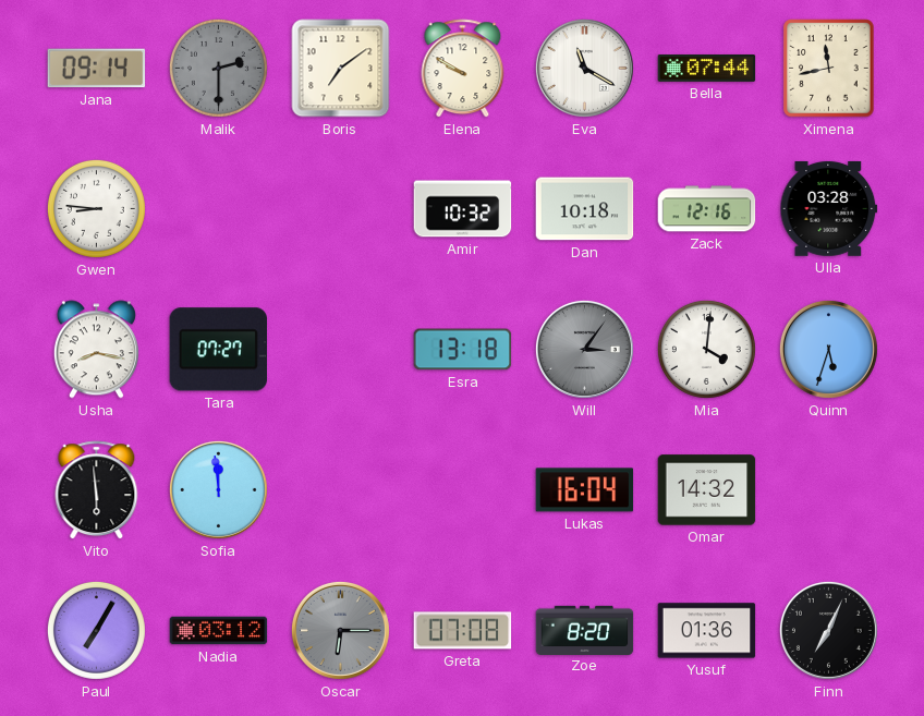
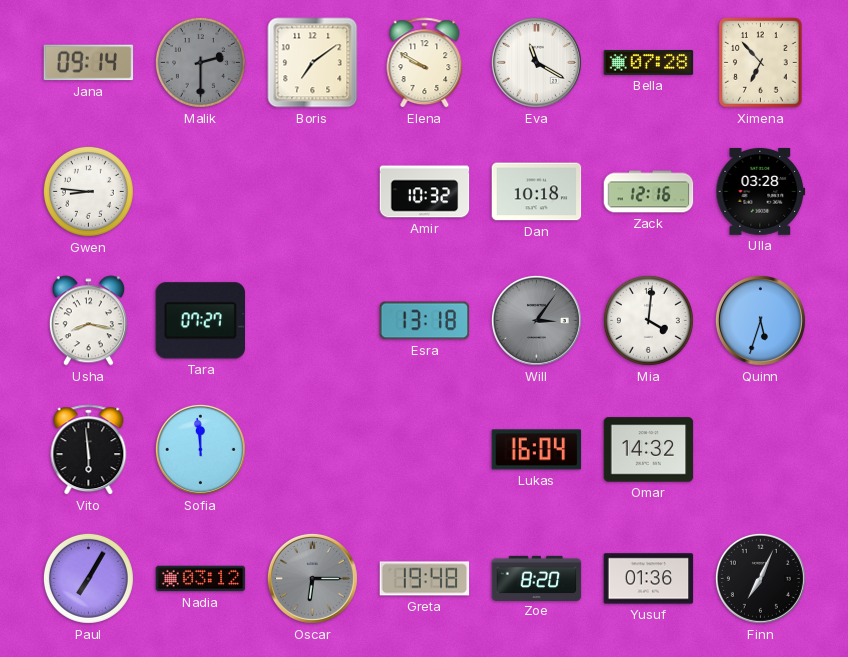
Bella: 07:44 -> 07:28
Ximena: 11:43 -> 6:53
Greta: 07:08 -> 19:48
